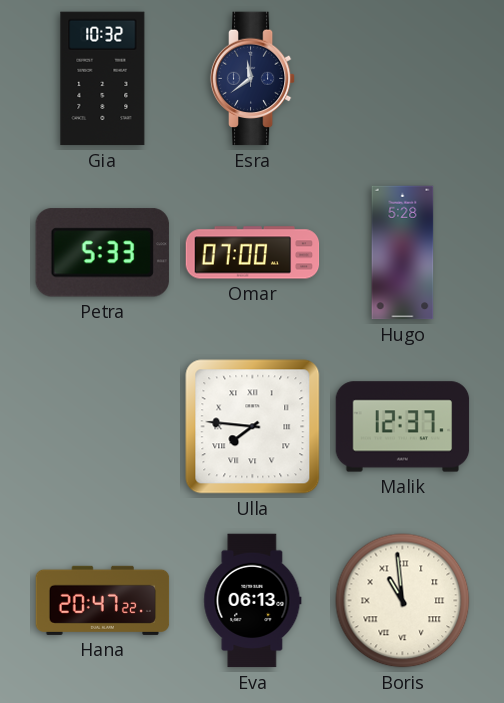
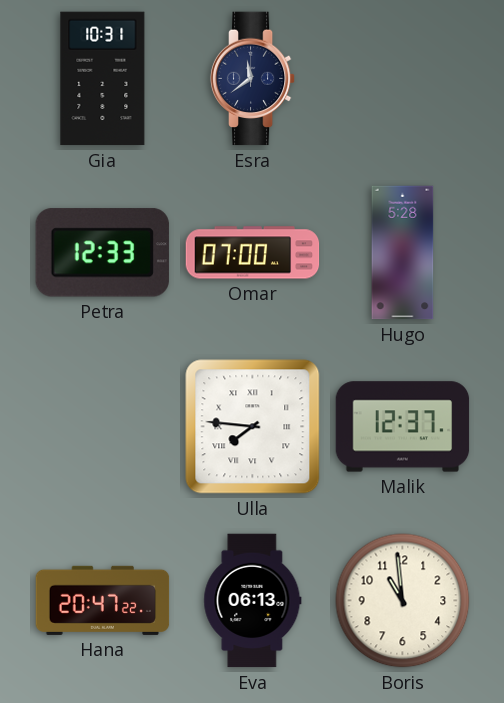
Gia: 10:32 -> 10:31
Petra: 5:33 -> 12:33
Boris numerals: Roman -> Arabic
